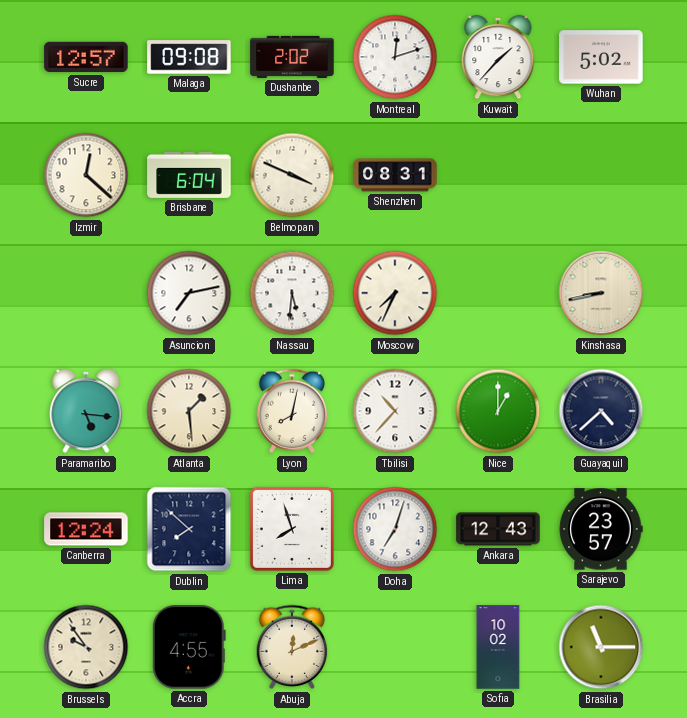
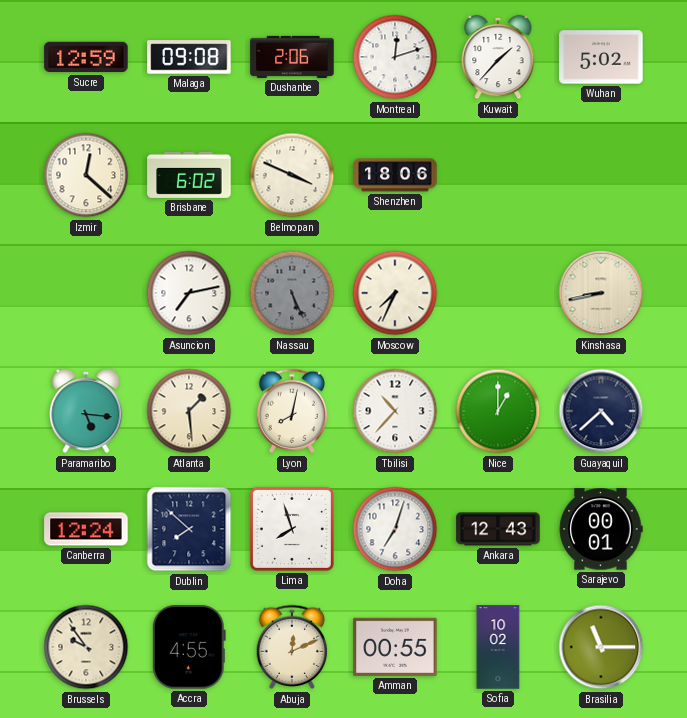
Sucre: 12:57 -> 12:59
Dushanbe: 2:02 -> 2:06
Brisbane: 6:04 -> 6:02
Shenzhen: 08:31 -> 18:06
Nassau: 5:31 -> 5:26
Nassau dial: white -> grey
Sarajevo: 23:57 -> 00:01
Amman: none -> 00:55
